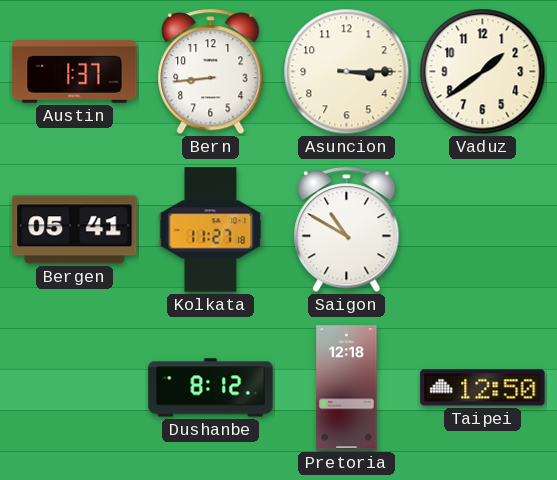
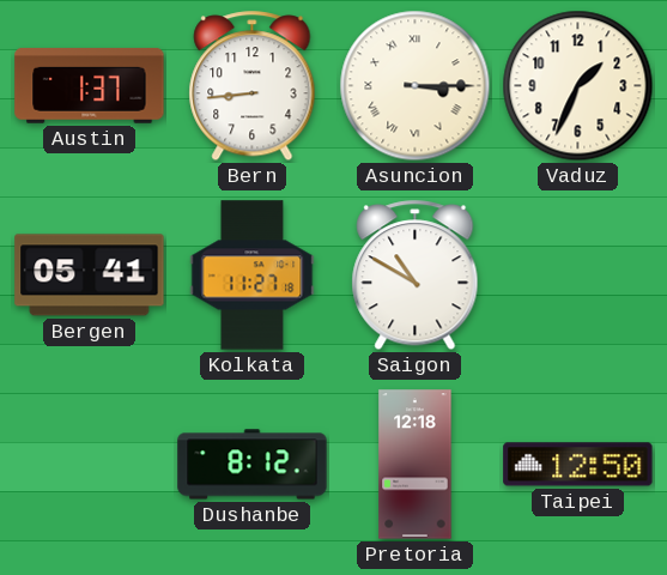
Asuncion numerals: Arabic -> Roman
Vaduz: 1:39 -> 1:34
